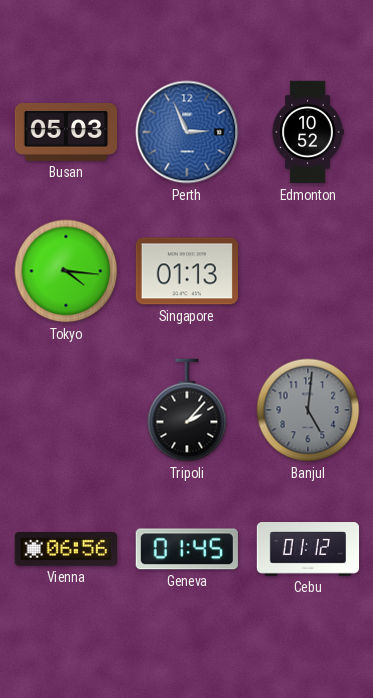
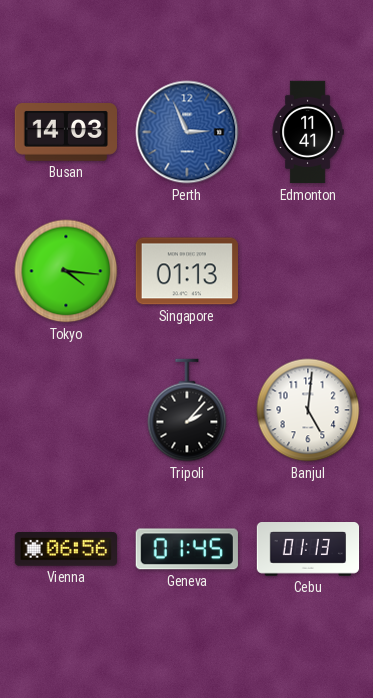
Busan: 05:03 -> 14:03
Edmonton: 10:52 -> 11:41
Banjul dial: grey -> white
Cebu: 01:12 -> 01:13
